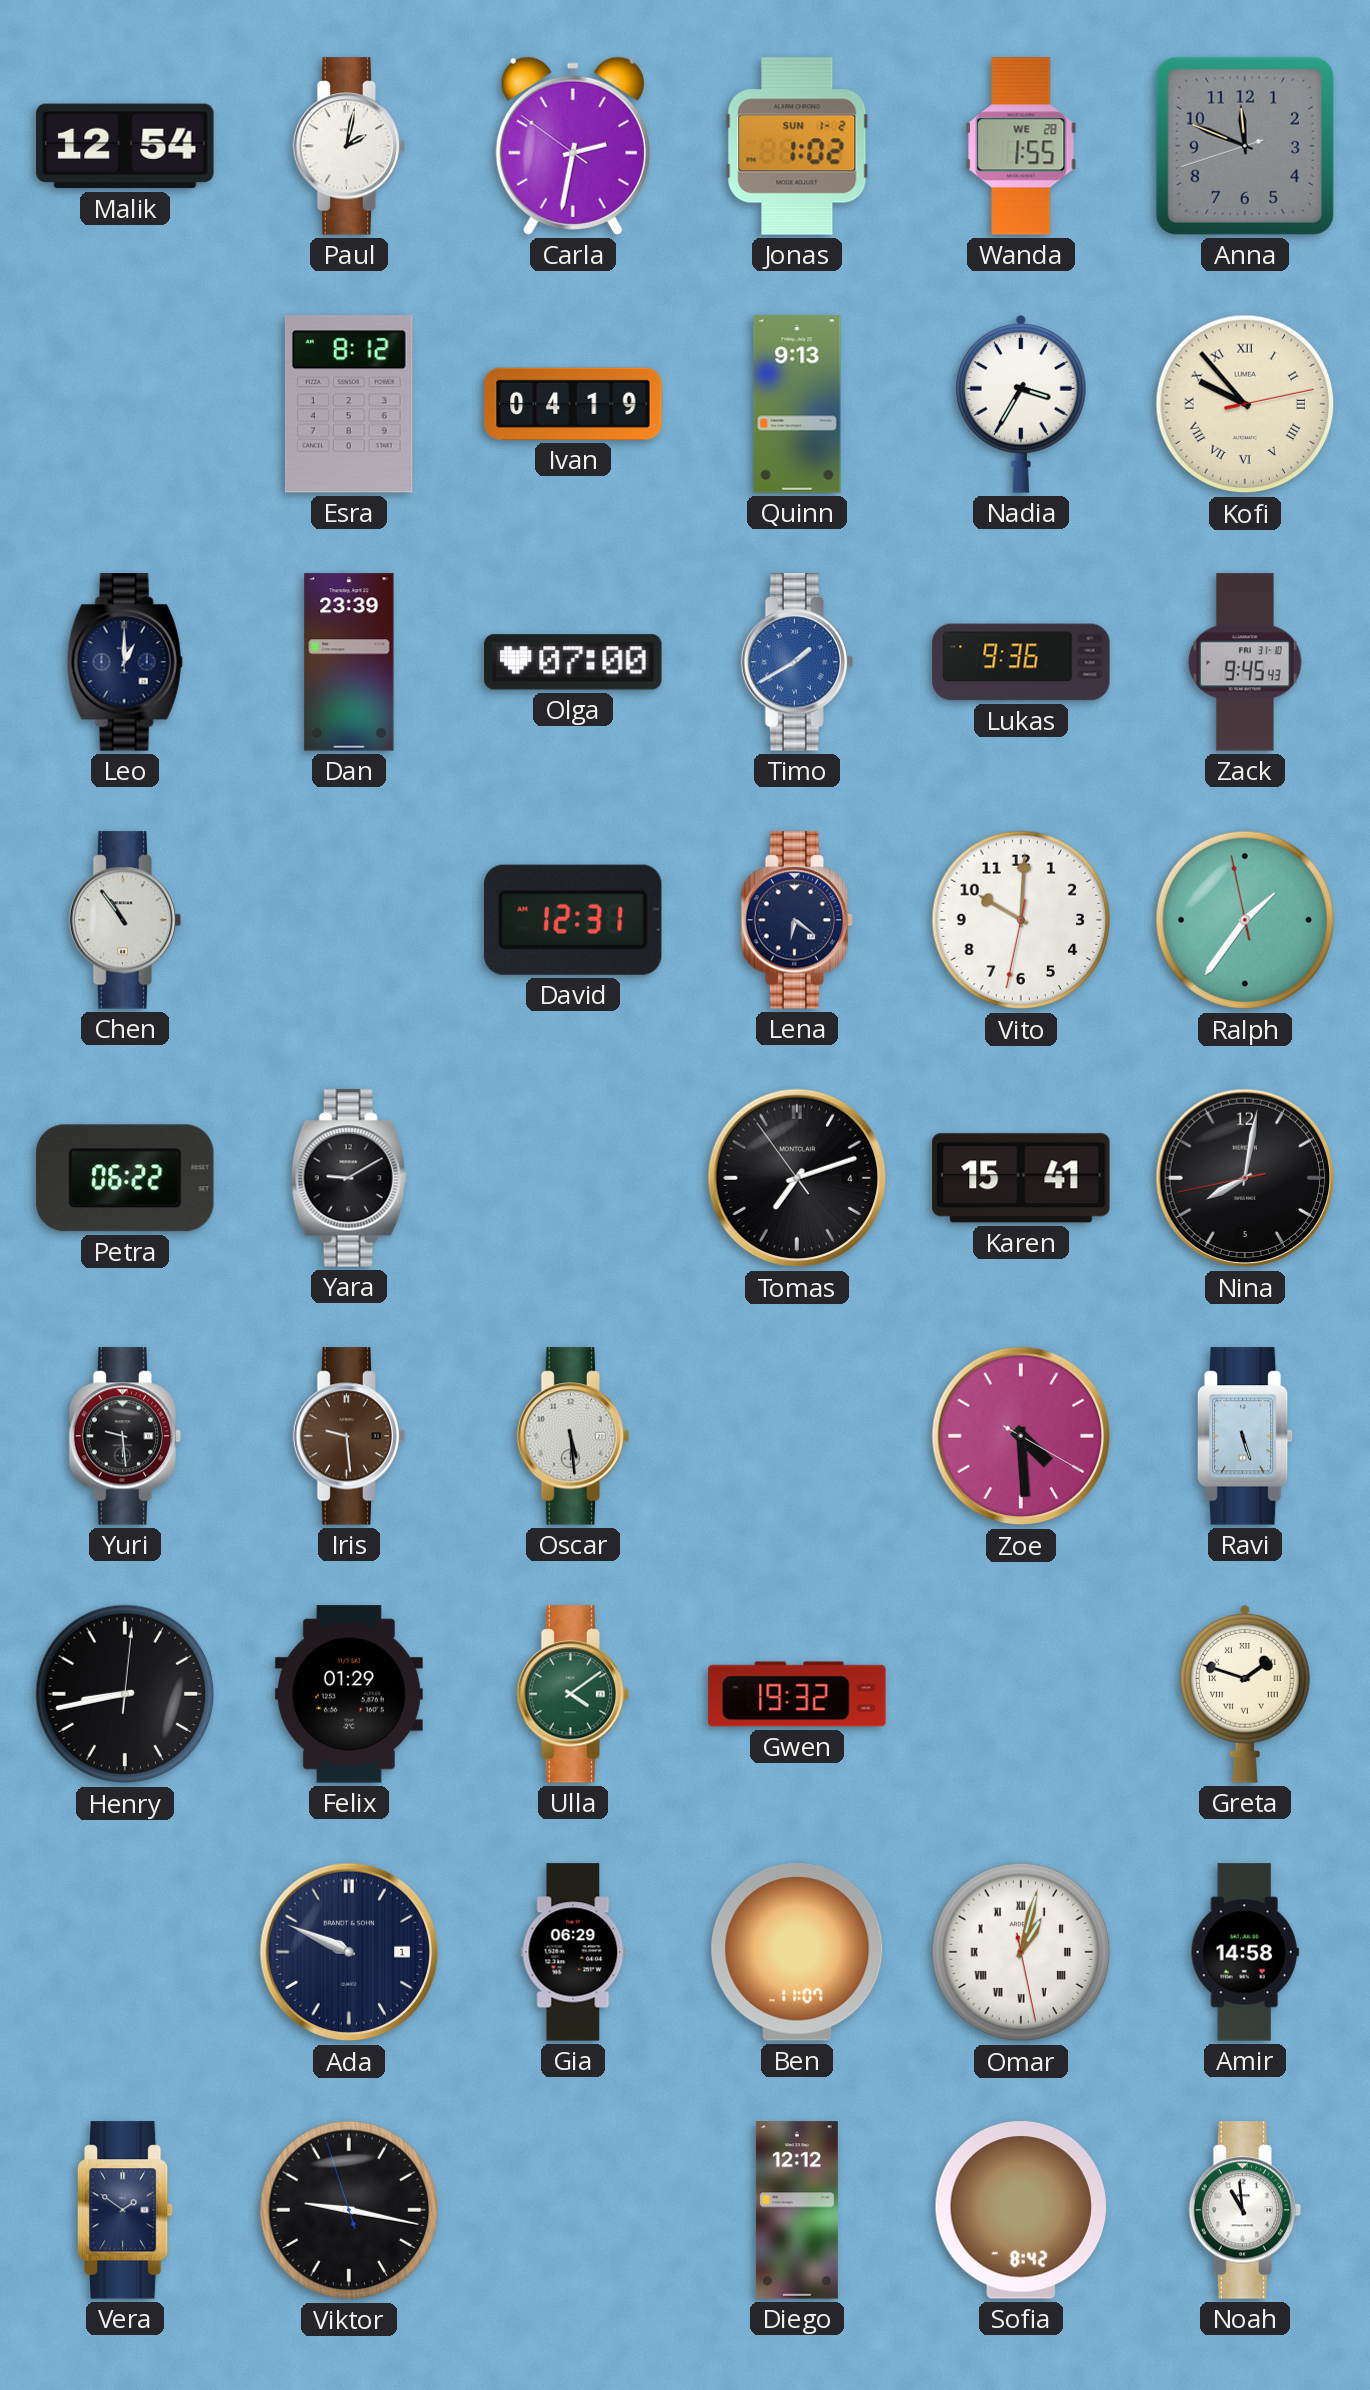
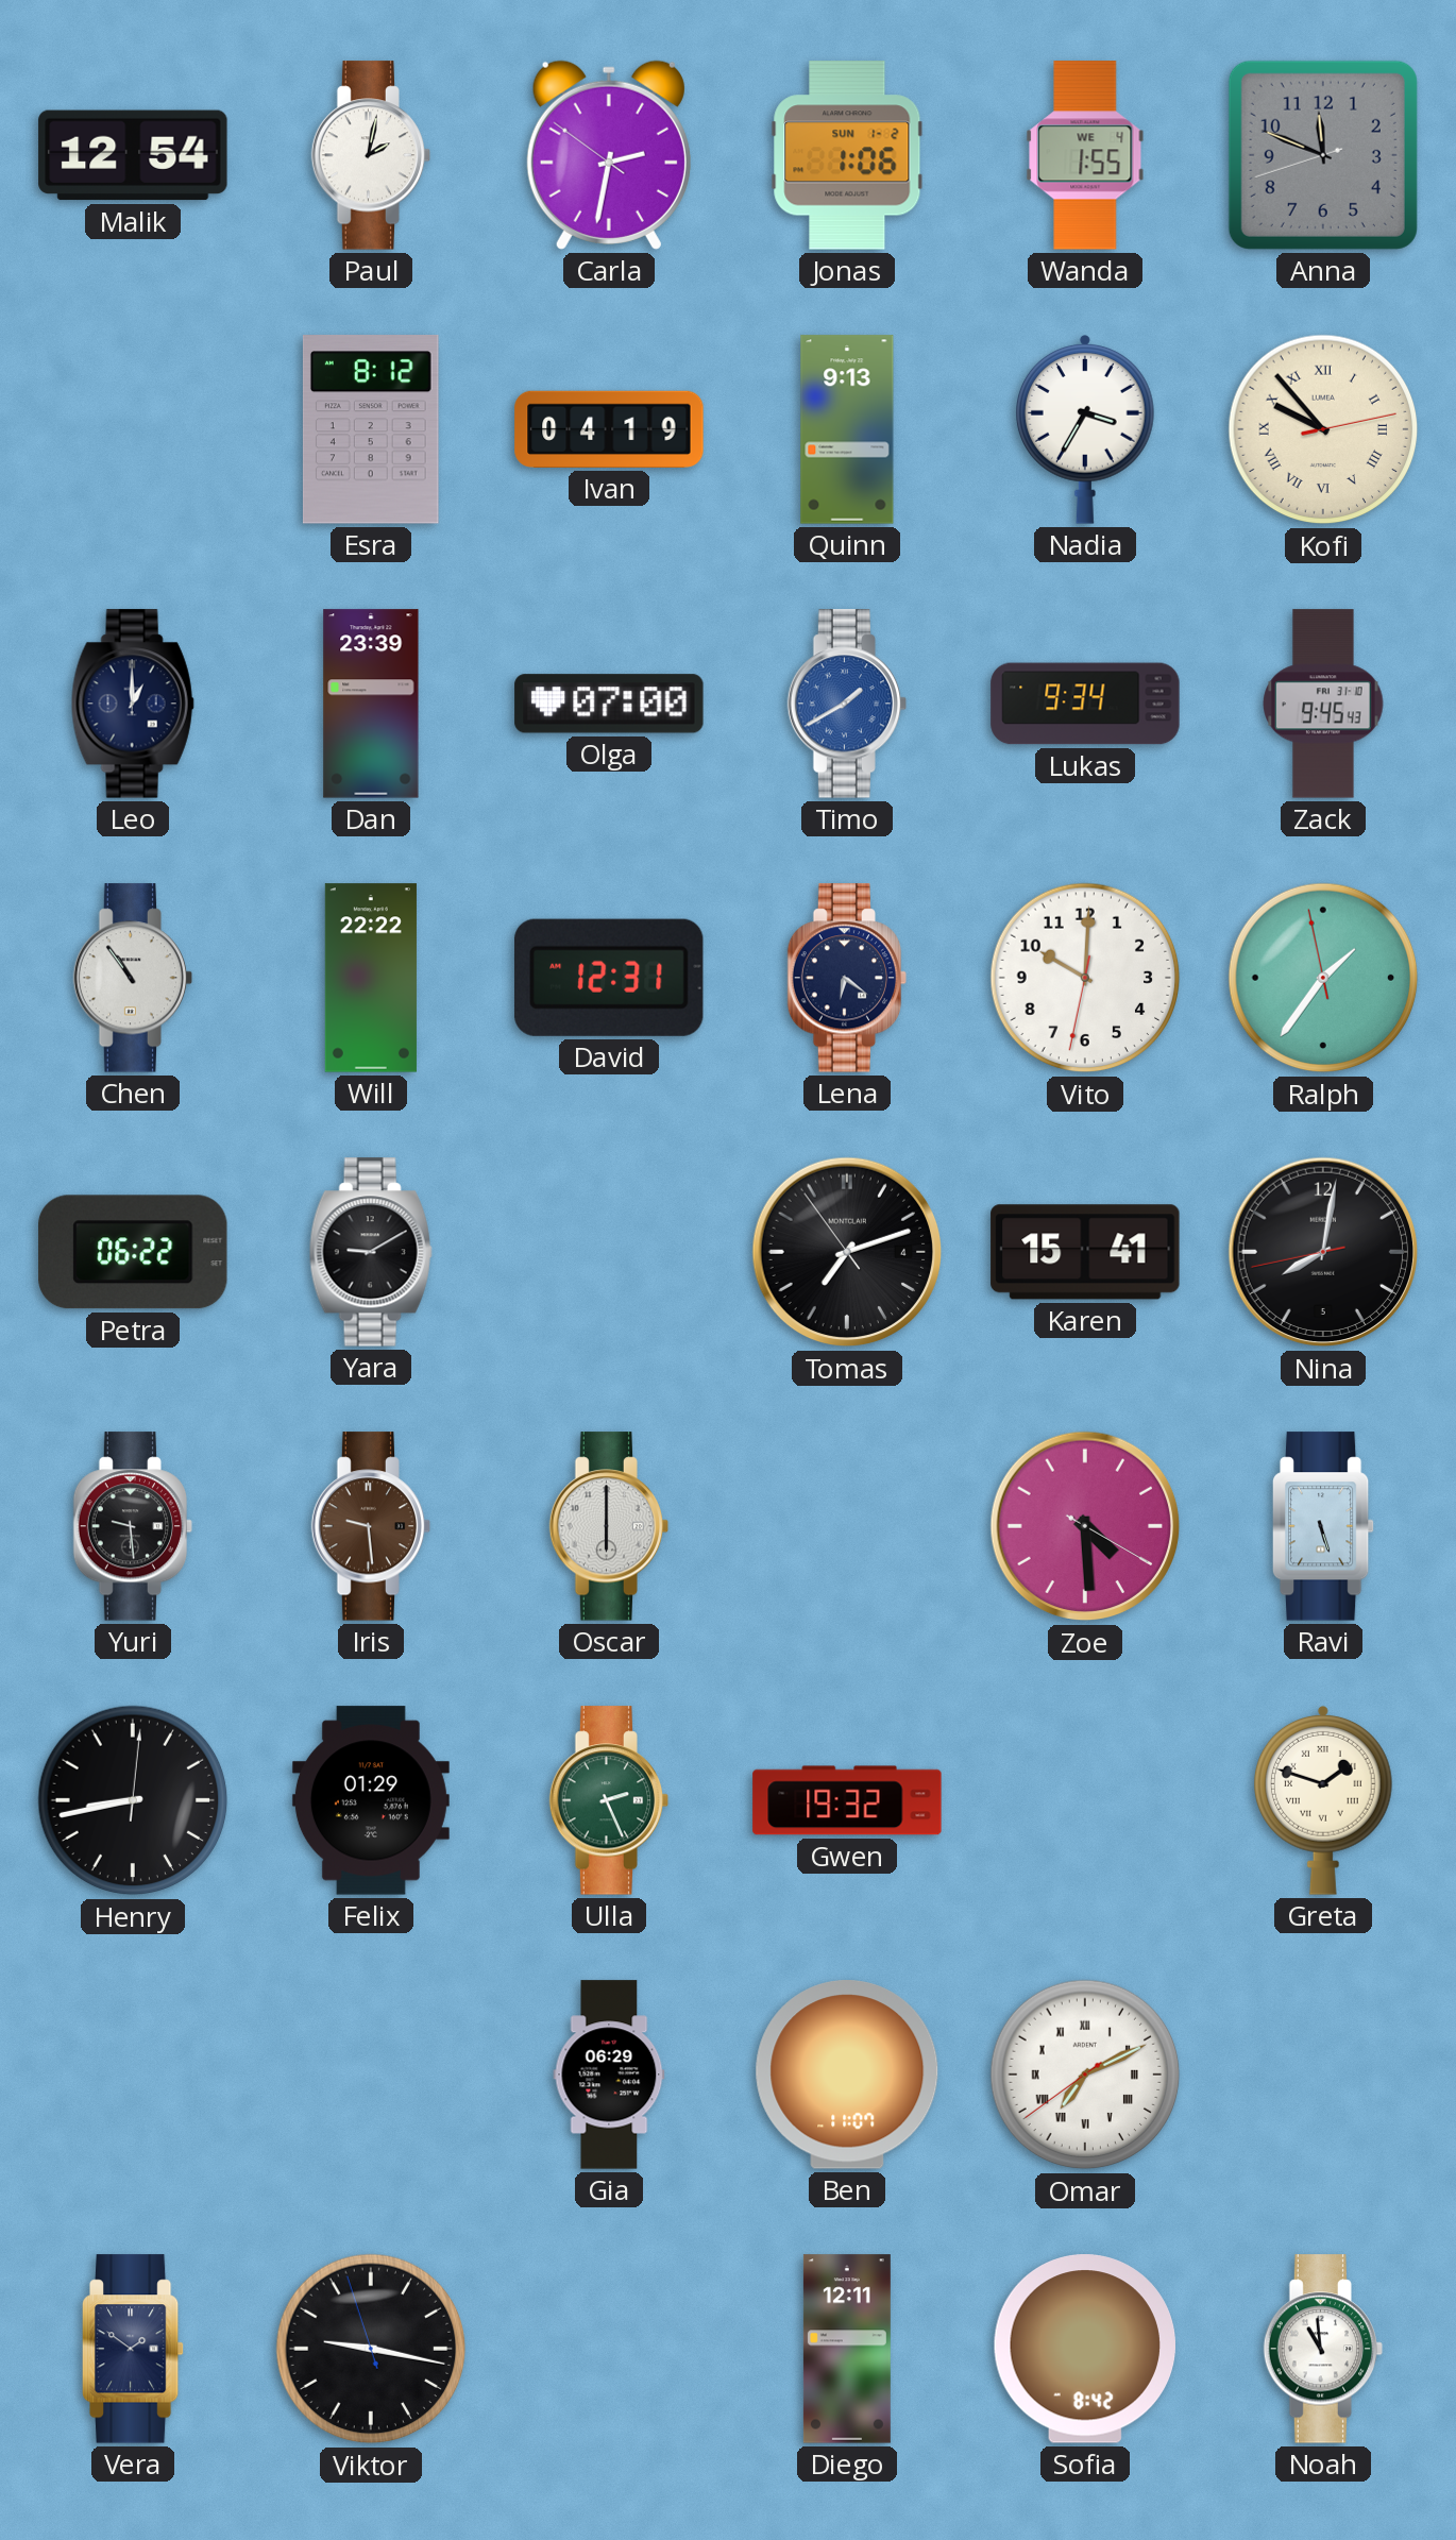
Jonas: 1:02 -> 1:06
Wanda date: WE 28 -> WE 4
Lukas: 9:36 -> 9:34
Will: none -> 22:22
Oscar: 5:29 -> 6:00
Ulla: 4:09 -> 2:26
Ada: 9:49 -> none
Omar: 1:02 -> 7:10
Amir: 14:58 -> none
Diego: 12:12 -> 12:11
